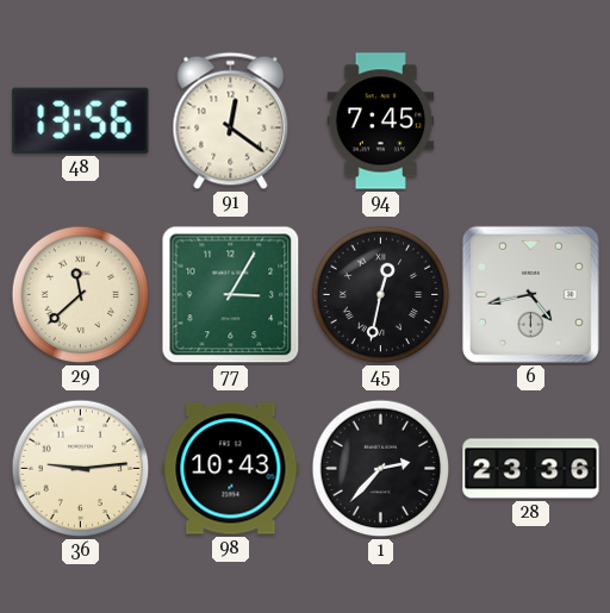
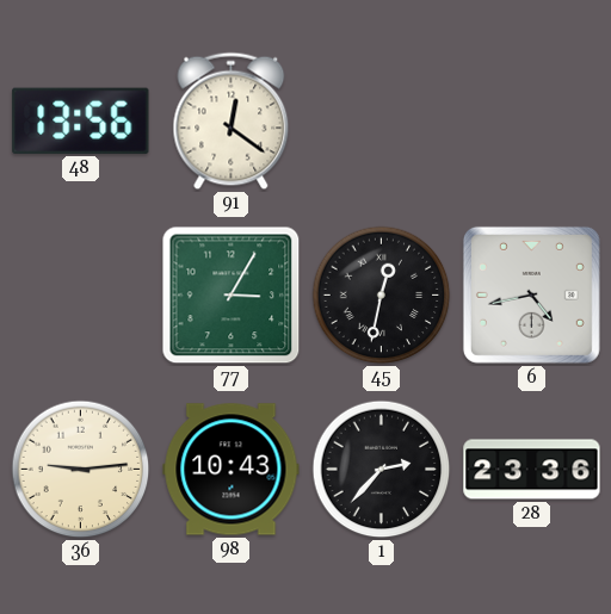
94: 7:45 -> none
29: 11:38 -> none
